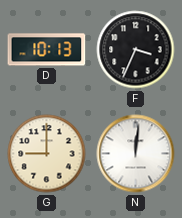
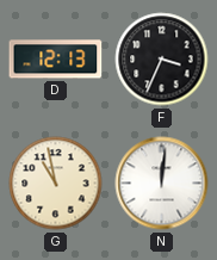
D: 10:13 -> 12:13
G: 9:00 -> 10:58
